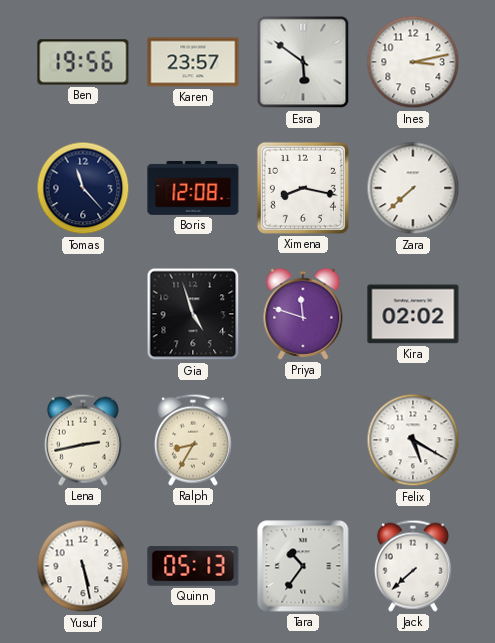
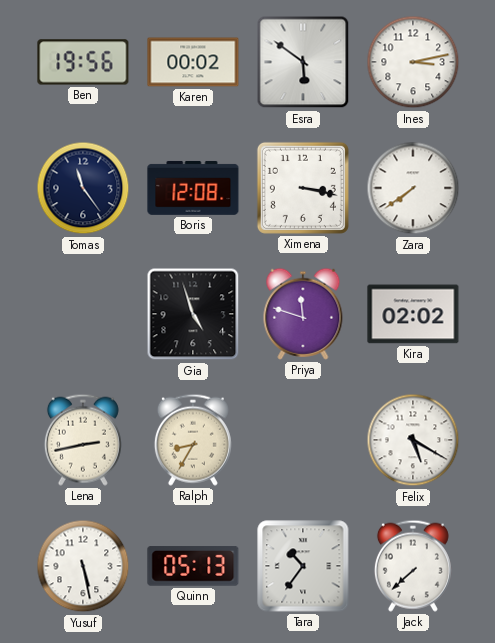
Karen: 23:57 -> 00:02
Tomas: 11:23 -> 11:24
Ximena: 8:17 -> 3:17
Zara: 7:38 -> 7:39
